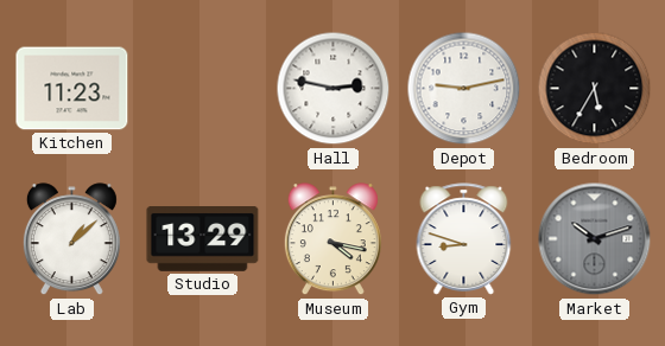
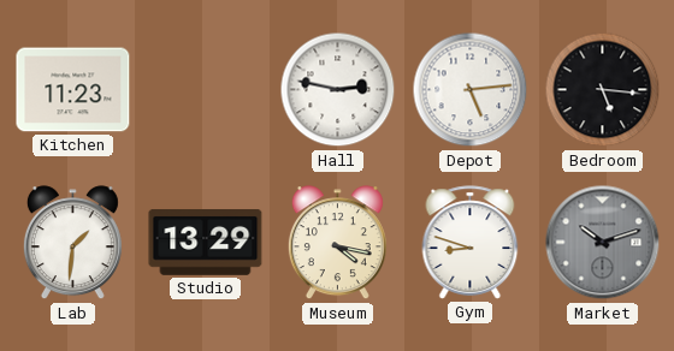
Depot: 9:13 -> 5:14
Bedroom: 5:35 -> 5:16
Lab: 1:08 -> 1:31
